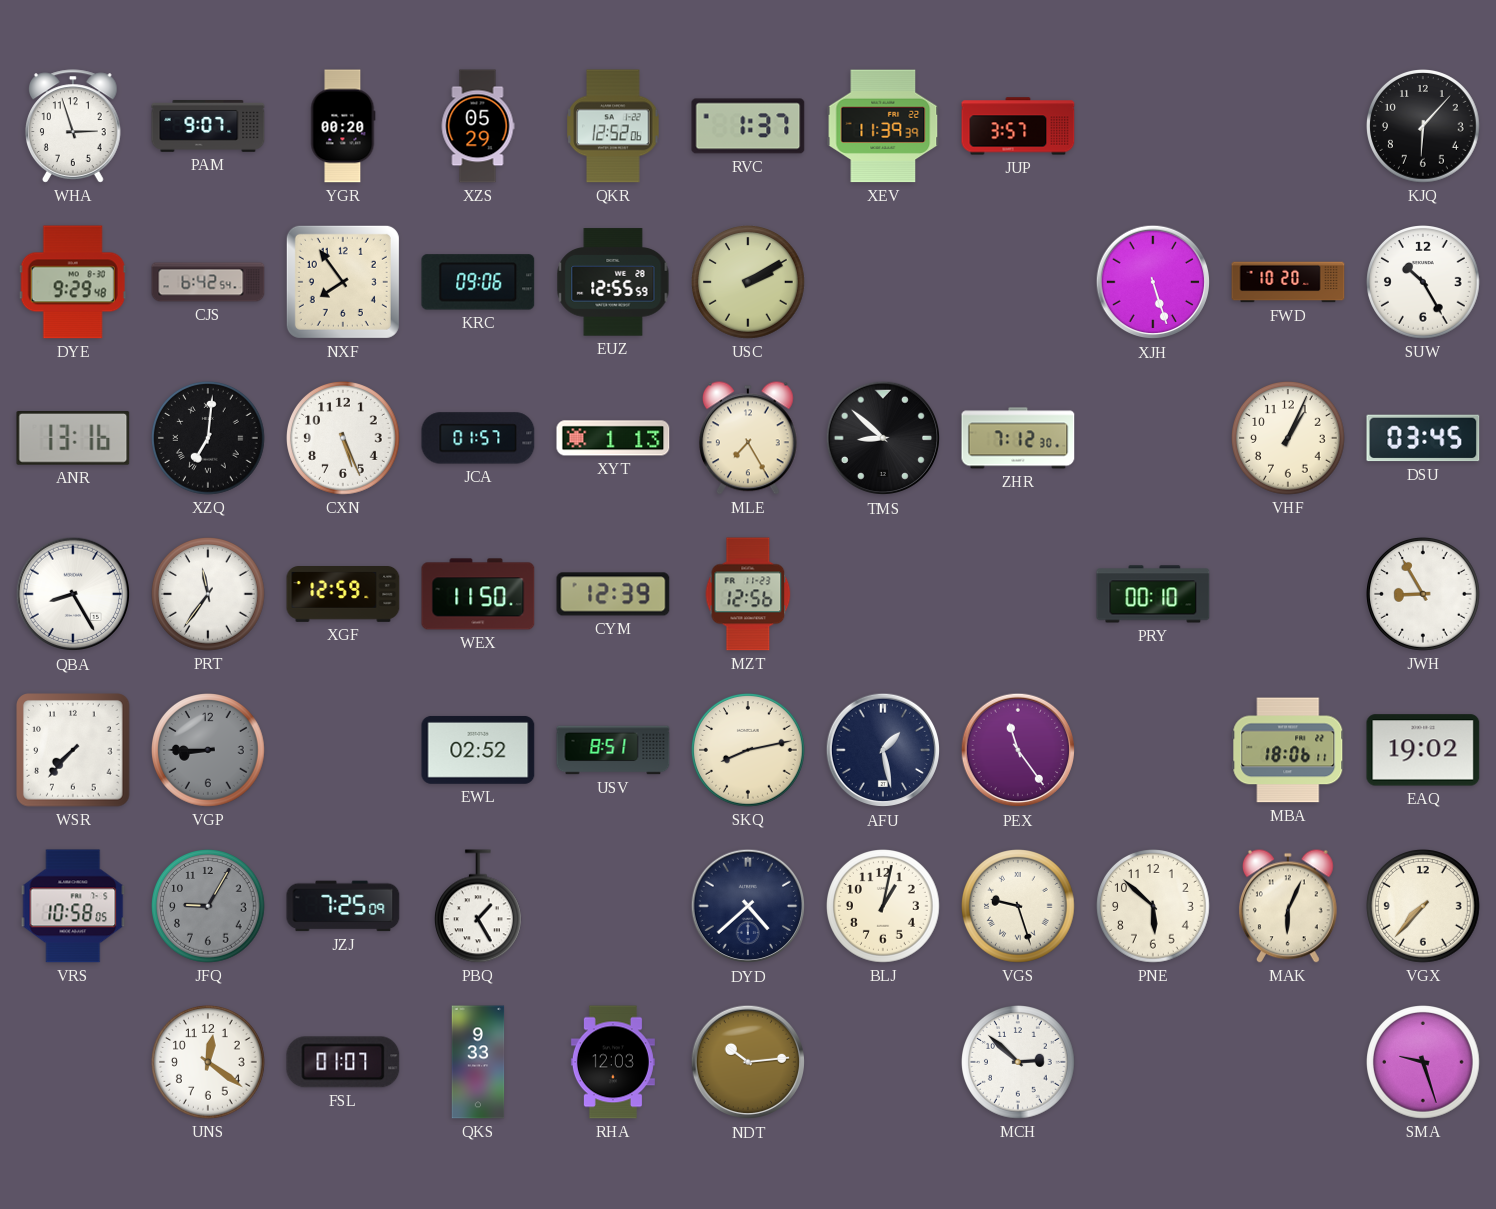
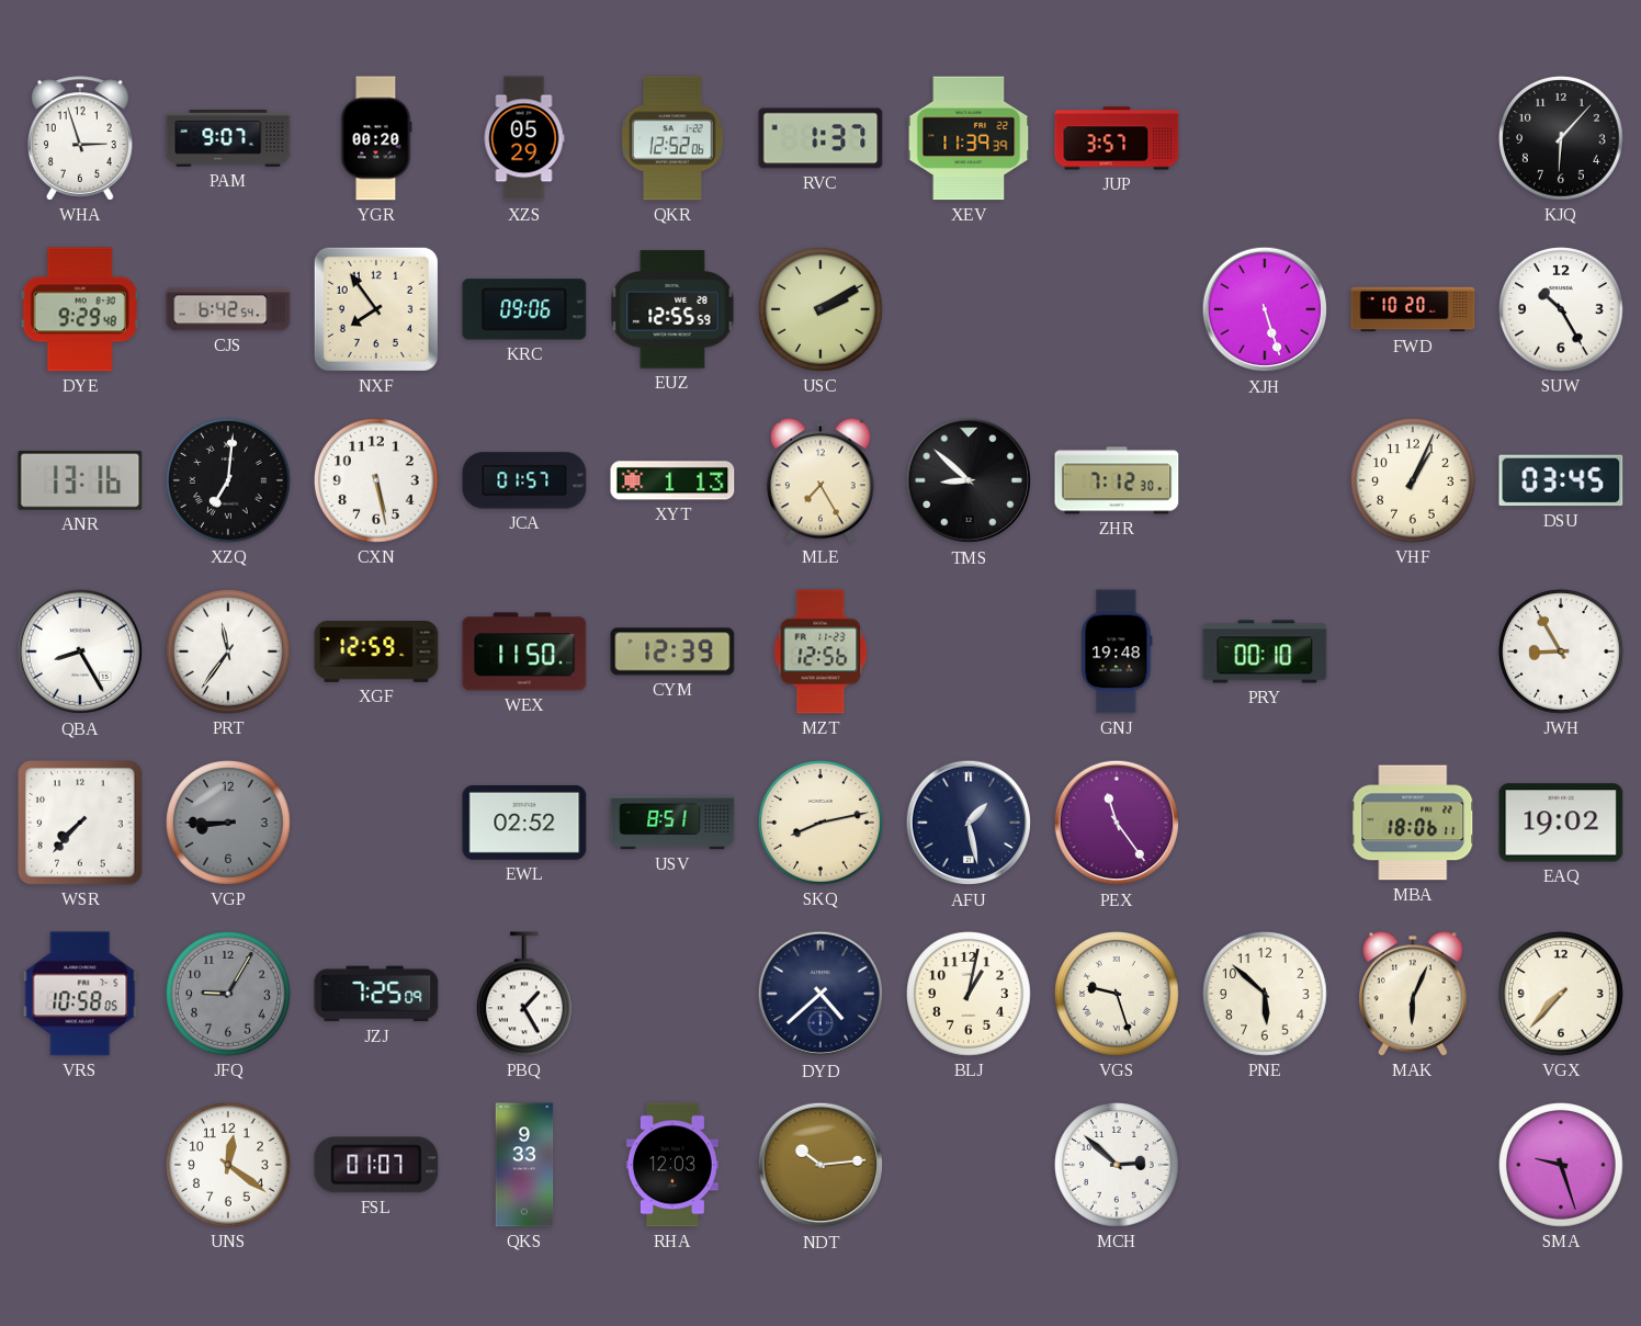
CXN: 5:26 -> 5:28
GNJ: none -> 19:48
